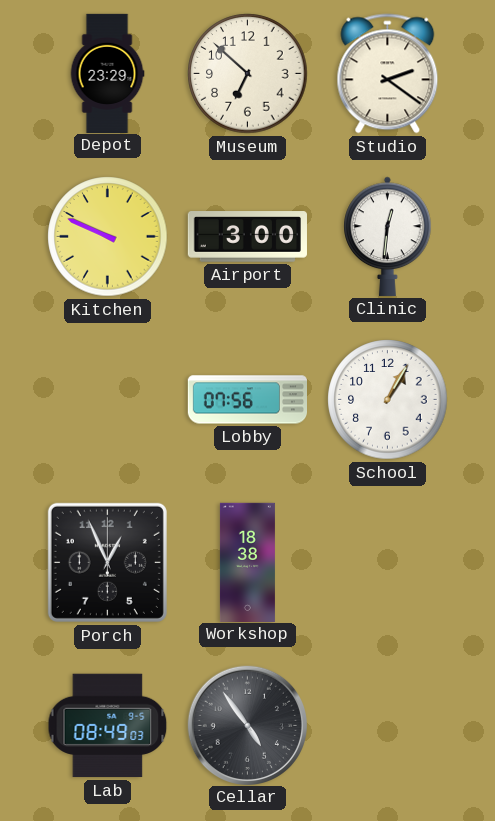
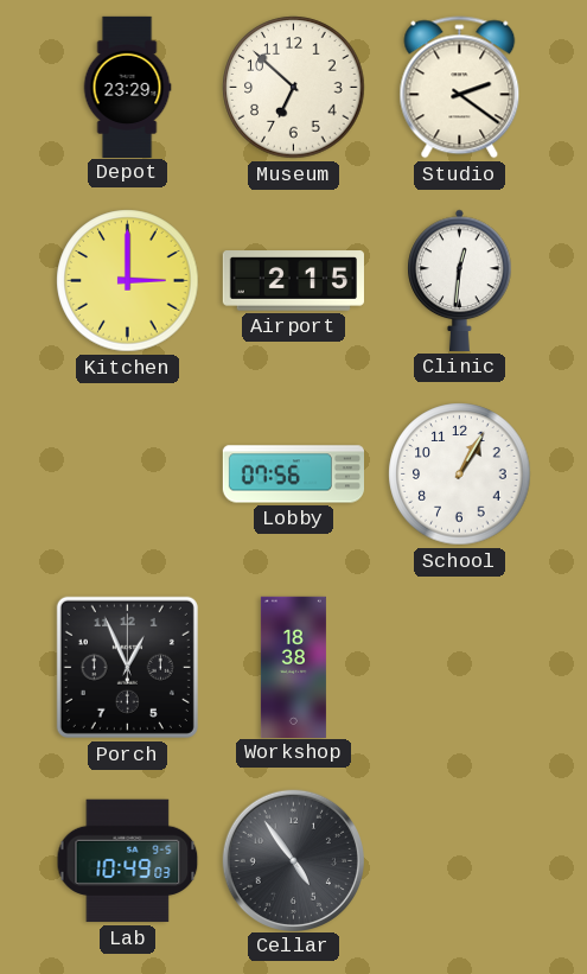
Kitchen: 9:49 -> 3:00
Airport: 3:00 -> 2:15
Lab: 08:49 -> 10:49
